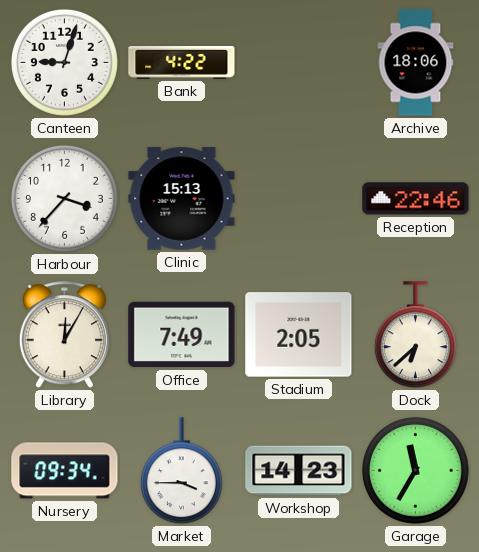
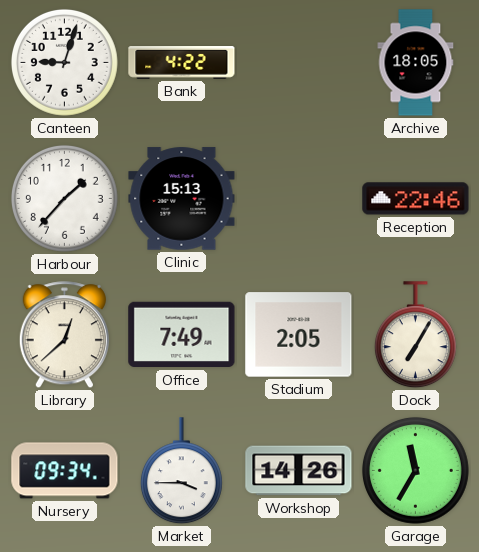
Archive: 18:06 -> 18:05
Harbour: 3:37 -> 1:37
Library: 12:05 -> 12:38
Dock: 6:38 -> 7:05
Workshop: 14:23 -> 14:26
